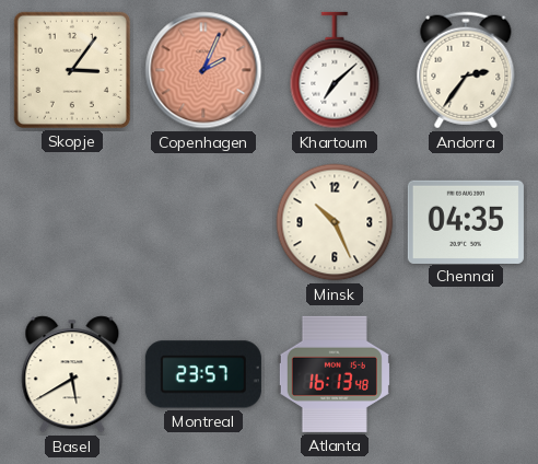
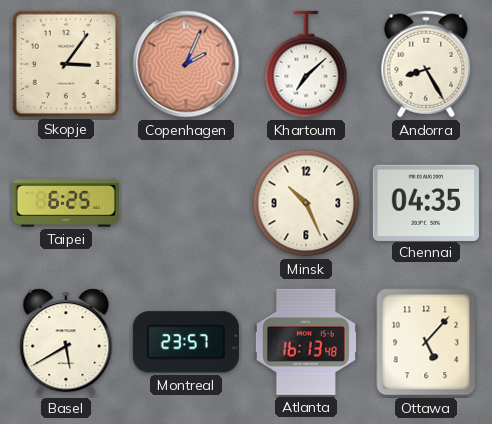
Andorra: 2:36 -> 8:25
Taipei: none -> 6:25
Ottawa: none -> 5:07
